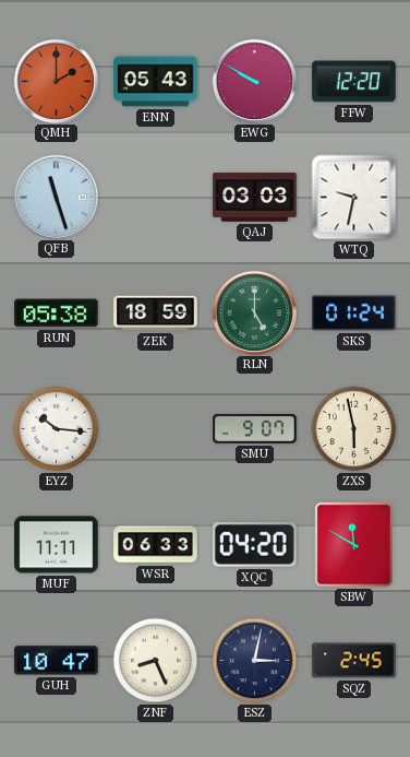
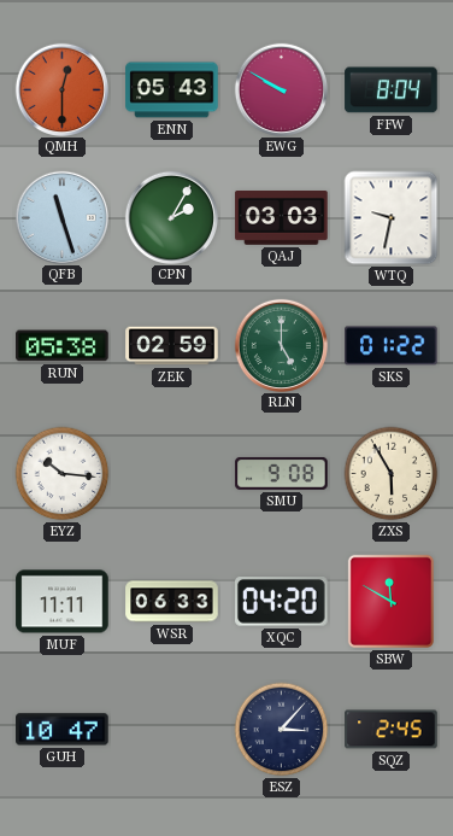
QMH: 2:00 -> 12:30
FFW: 12:20 -> 8:04
CPN: none -> 2:05
ZEK: 18:59 -> 02:59
SKS: 01:24 -> 01:22
SMU: 9:07 -> 9:08
ZXS: 5:58 -> 5:55
ZNF: 8:26 -> none
ESZ: 3:02 -> 3:07
